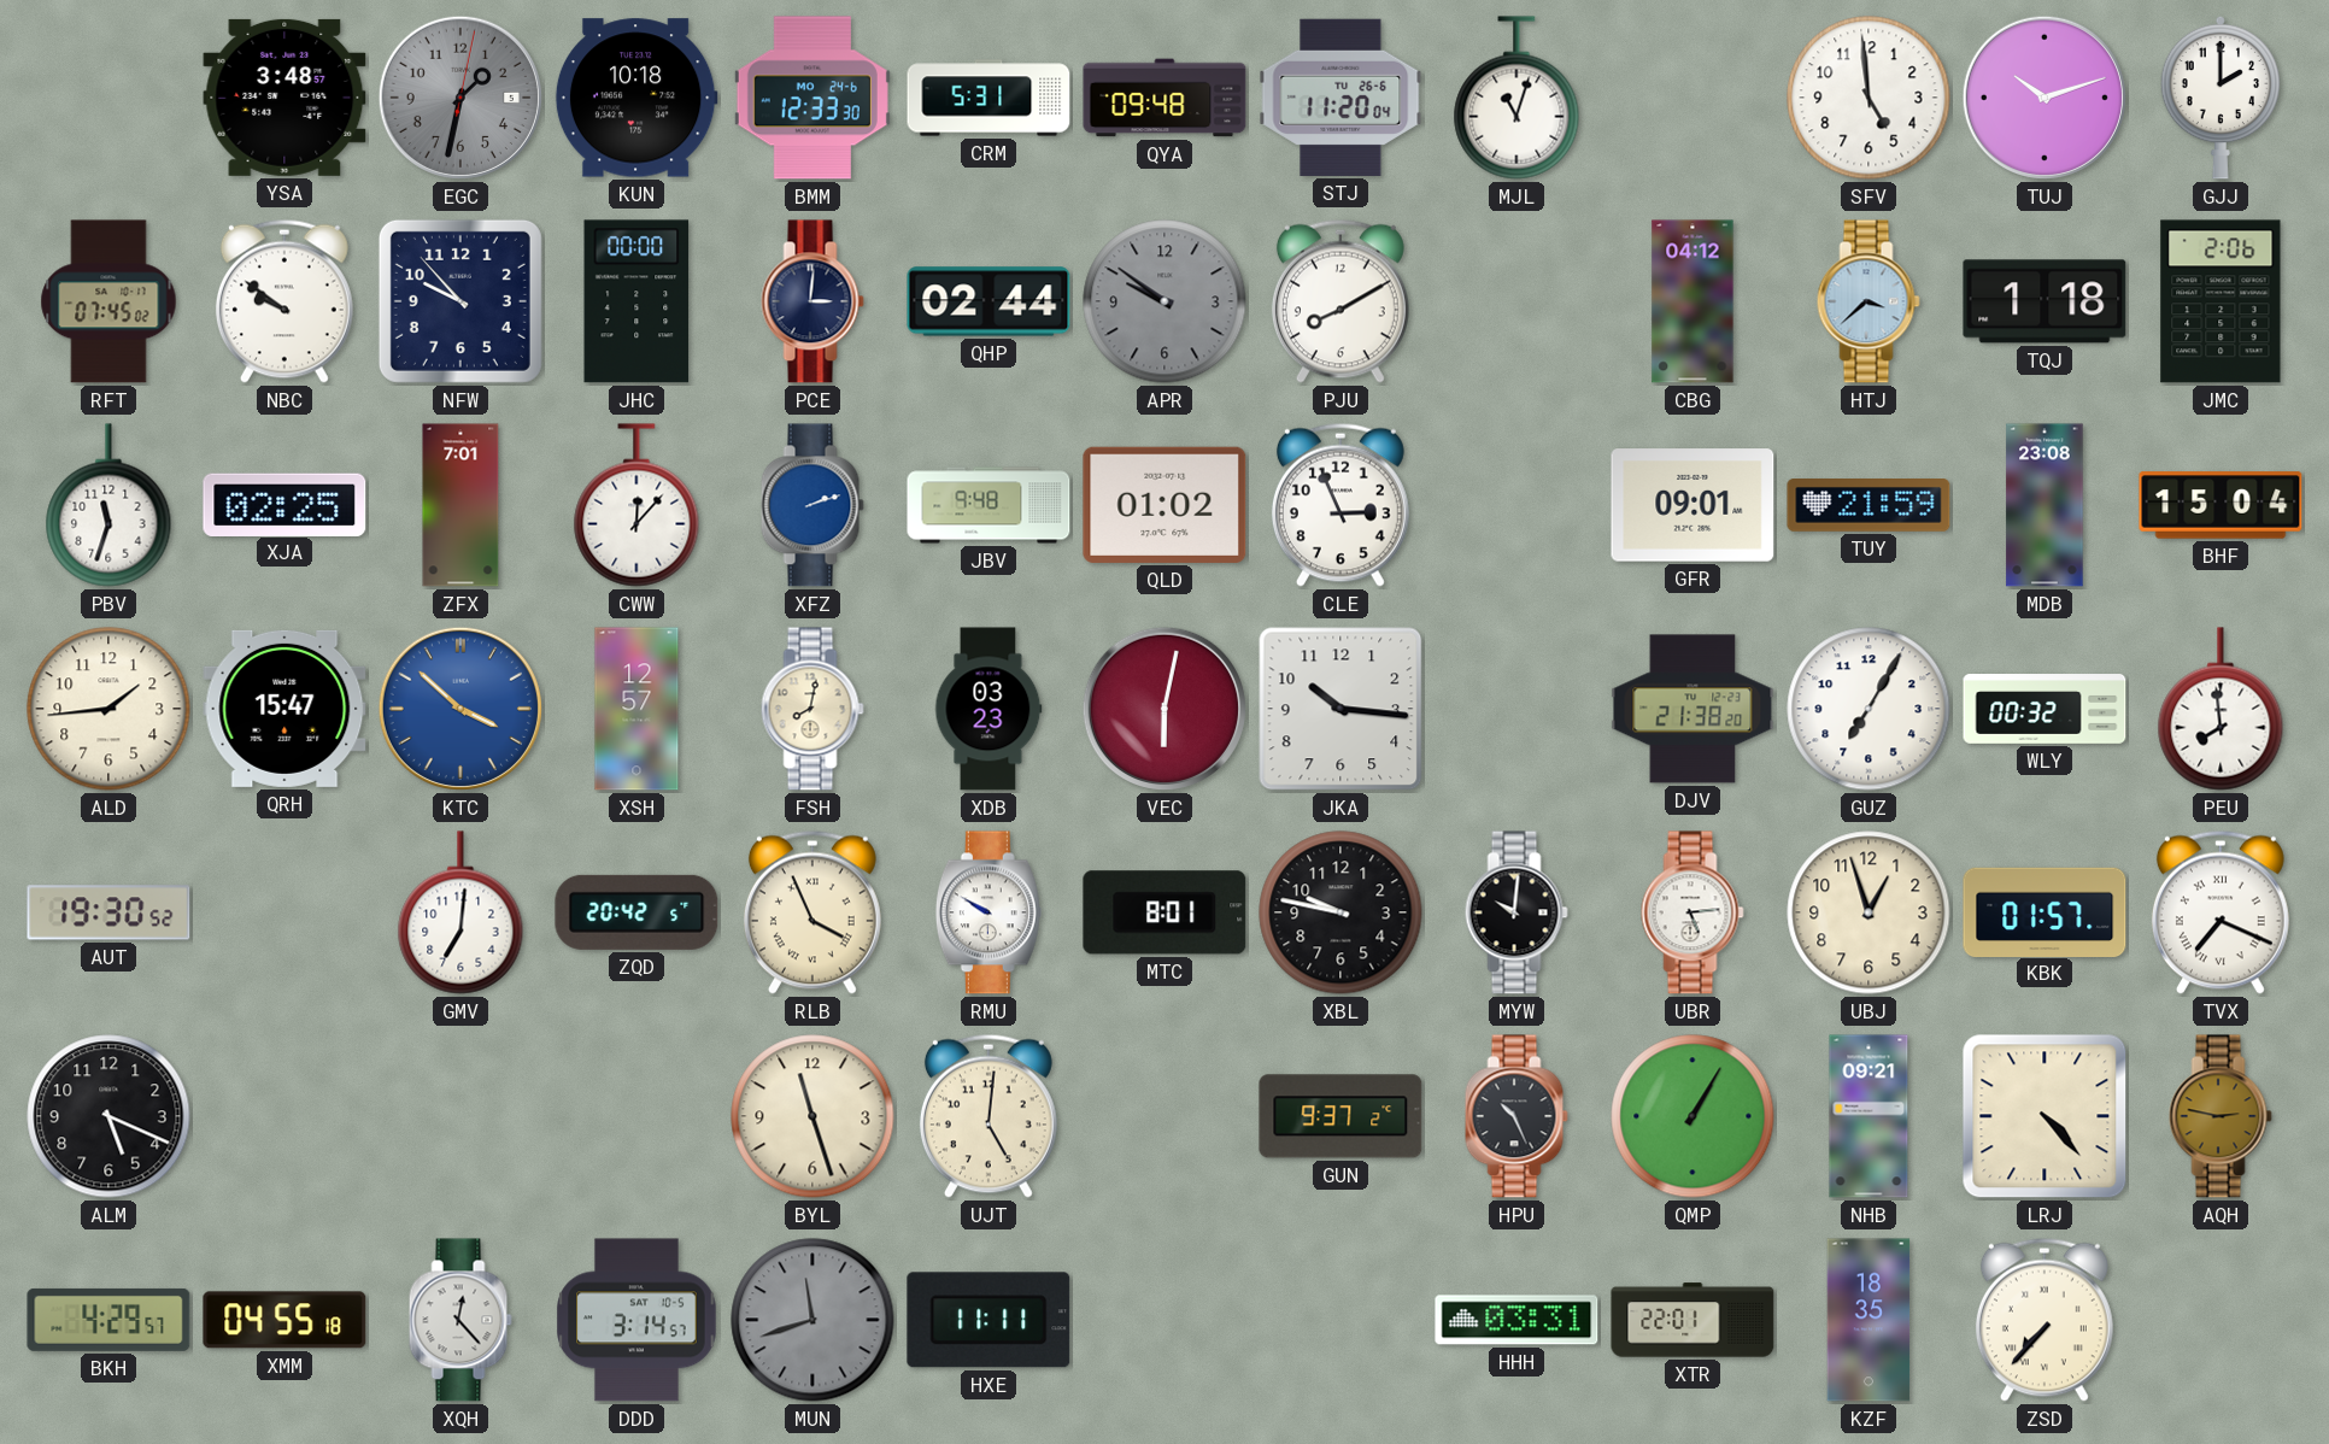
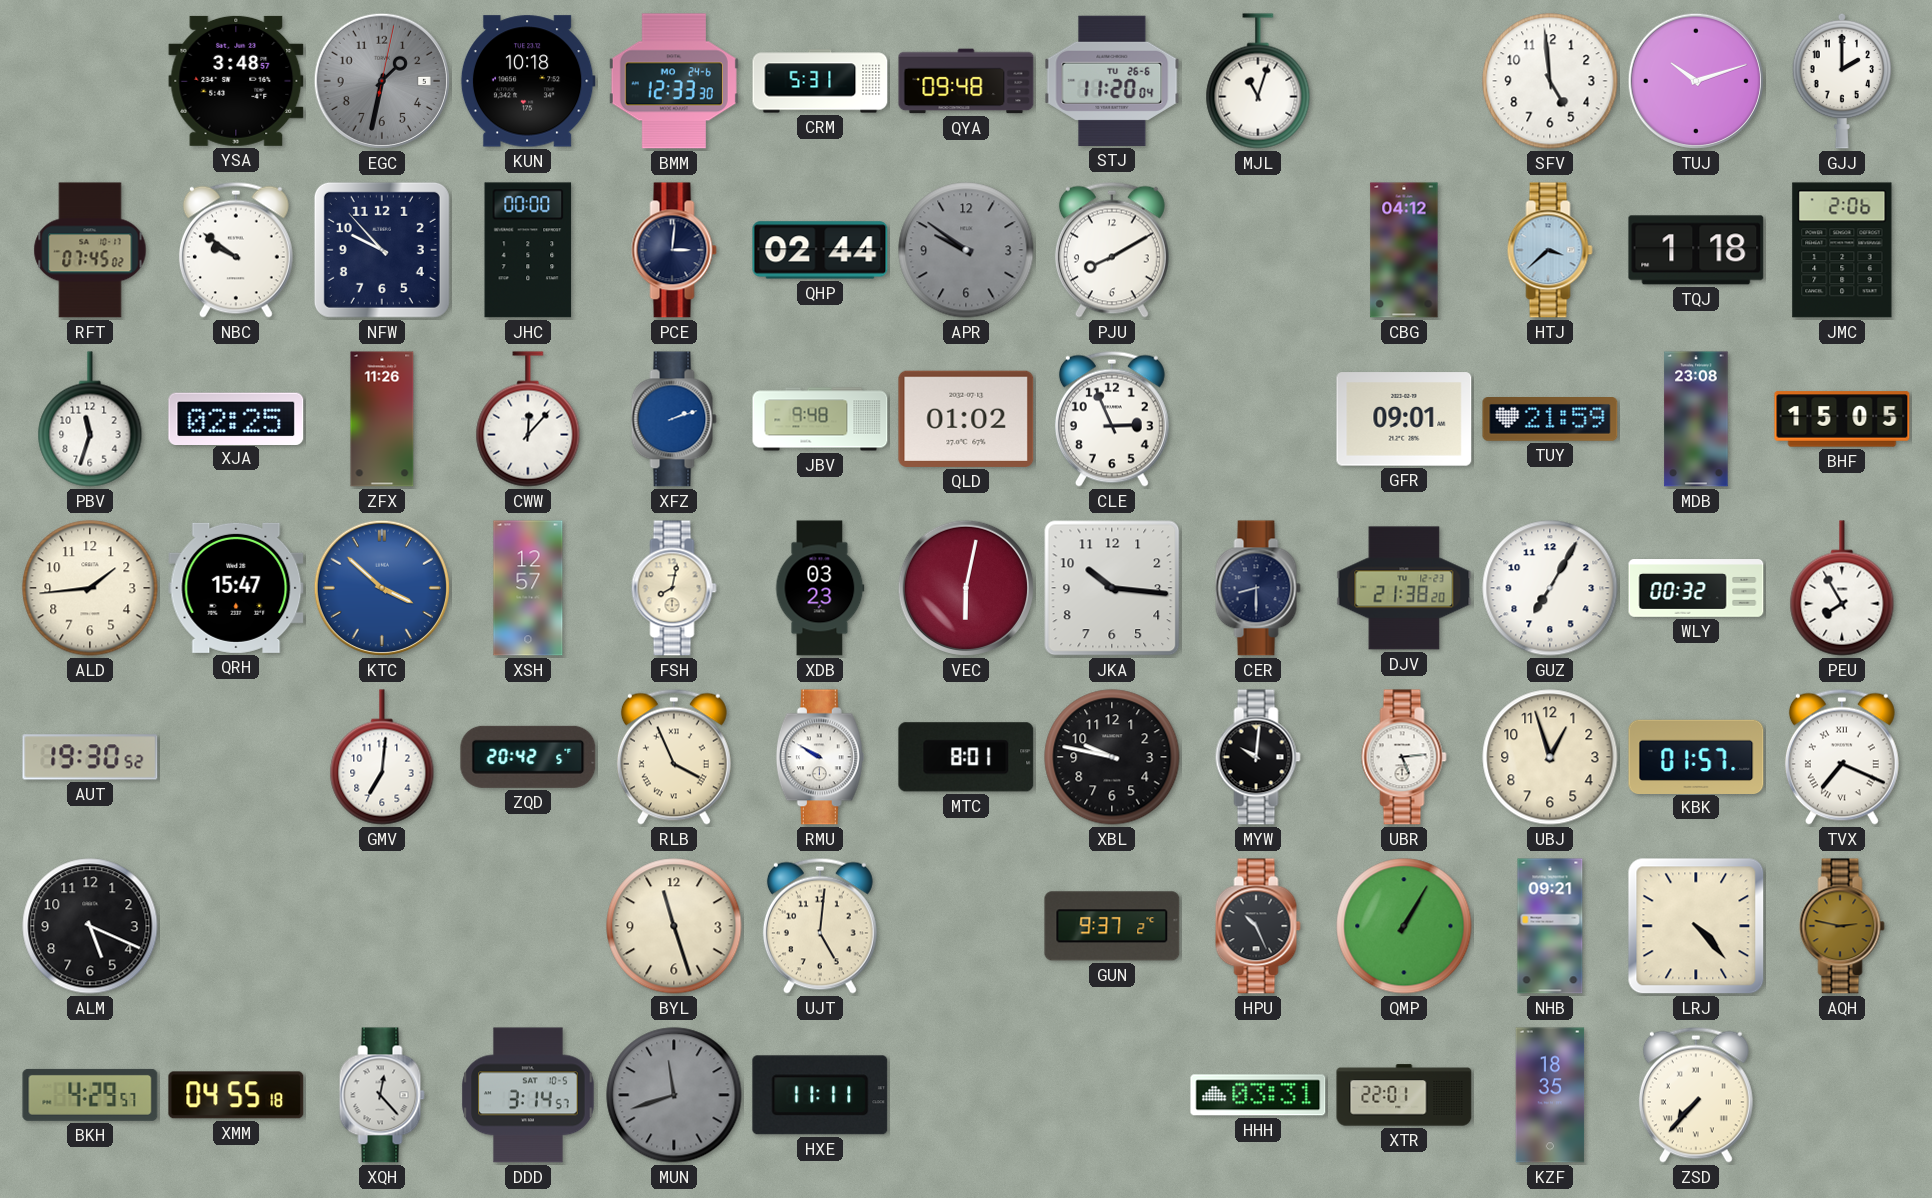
ZFX: 7:01 -> 11:26
BHF: 15:04 -> 15:05
CER: none -> 8:30
PEU: 7:59 -> 7:55
